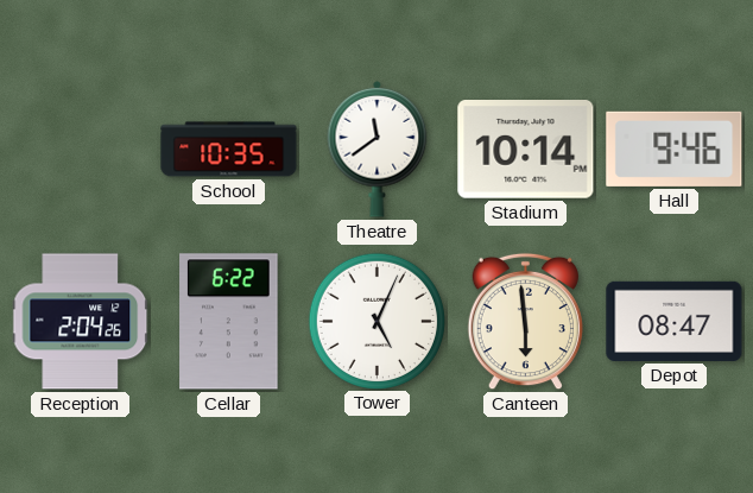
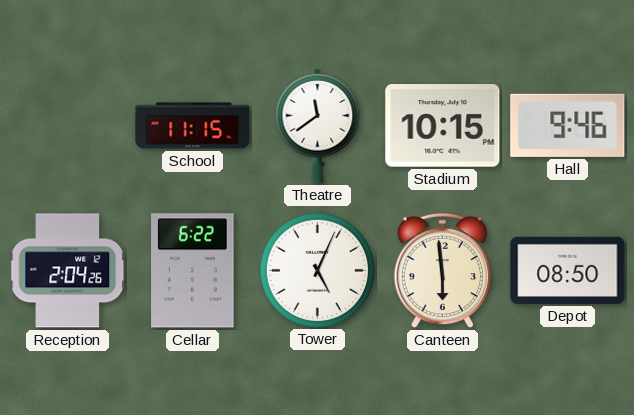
School: 10:35 -> 11:15
Stadium: 10:14 -> 10:15
Depot: 08:47 -> 08:50
